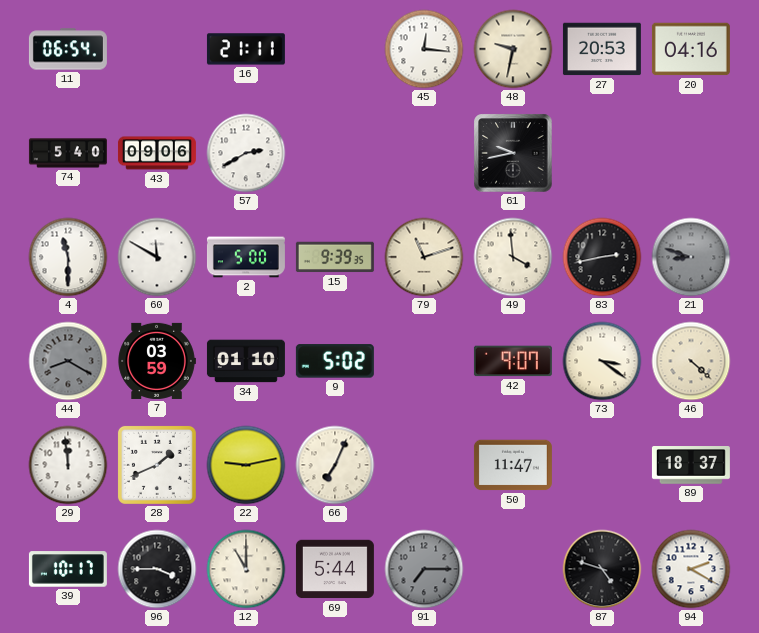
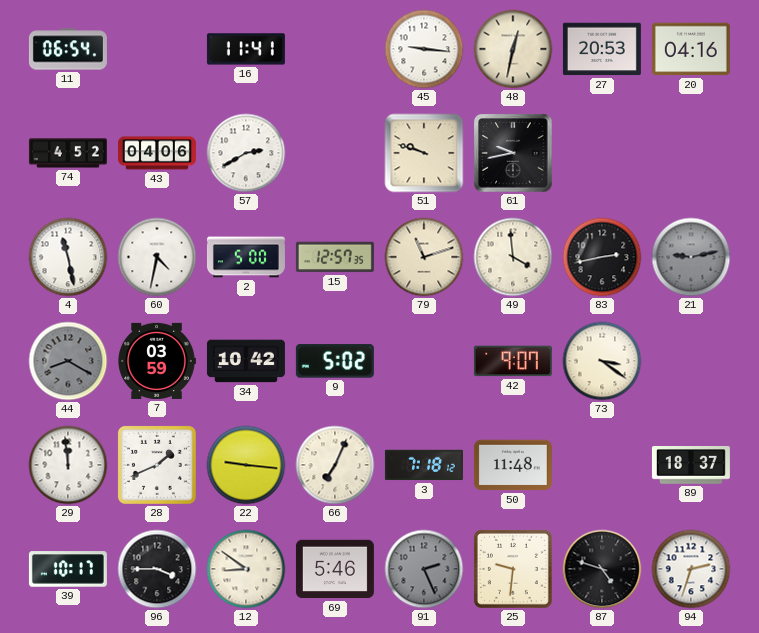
16: 21:11 -> 11:41
45: 12:16 -> 9:16
48: 9:32 -> 12:32
74: 5:40 -> 4:52
43: 09:06 -> 04:06
51: none -> 9:48
4: 11:30 -> 11:28
60: 11:50 -> 4:32
15: 9:39 -> 12:57
21: 8:48 -> 9:13
34: 01:10 -> 10:42
46: 4:22 -> none
22: 9:13 -> 9:16
3: none -> 7:18
50: 11:47 -> 11:48
12: 11:00 -> 8:51
69: 5:44 -> 5:46
91: 7:15 -> 2:26
25: none -> 9:31
94: 2:20 -> 2:33
